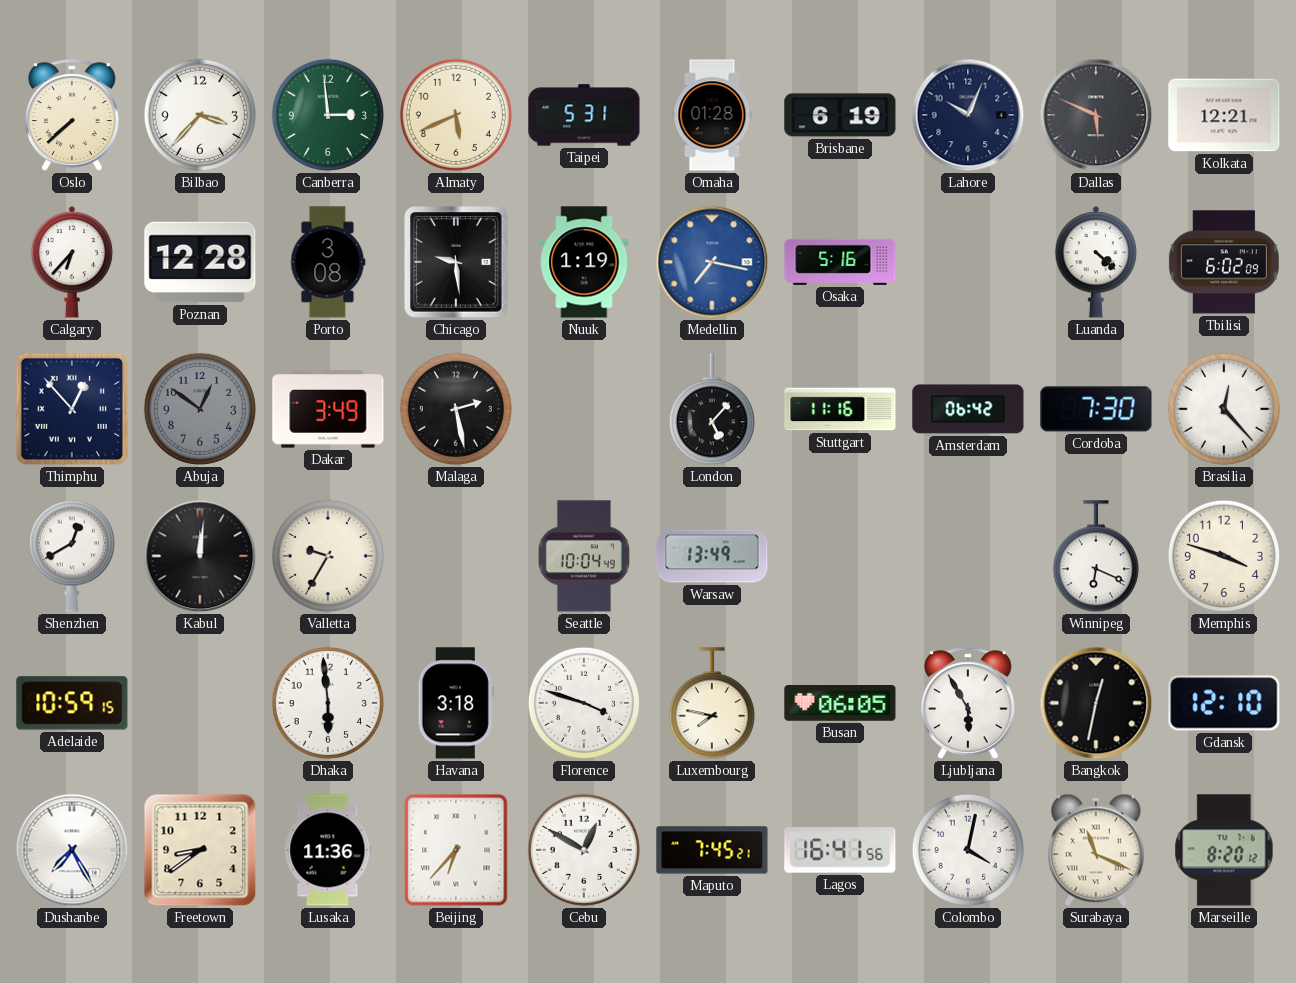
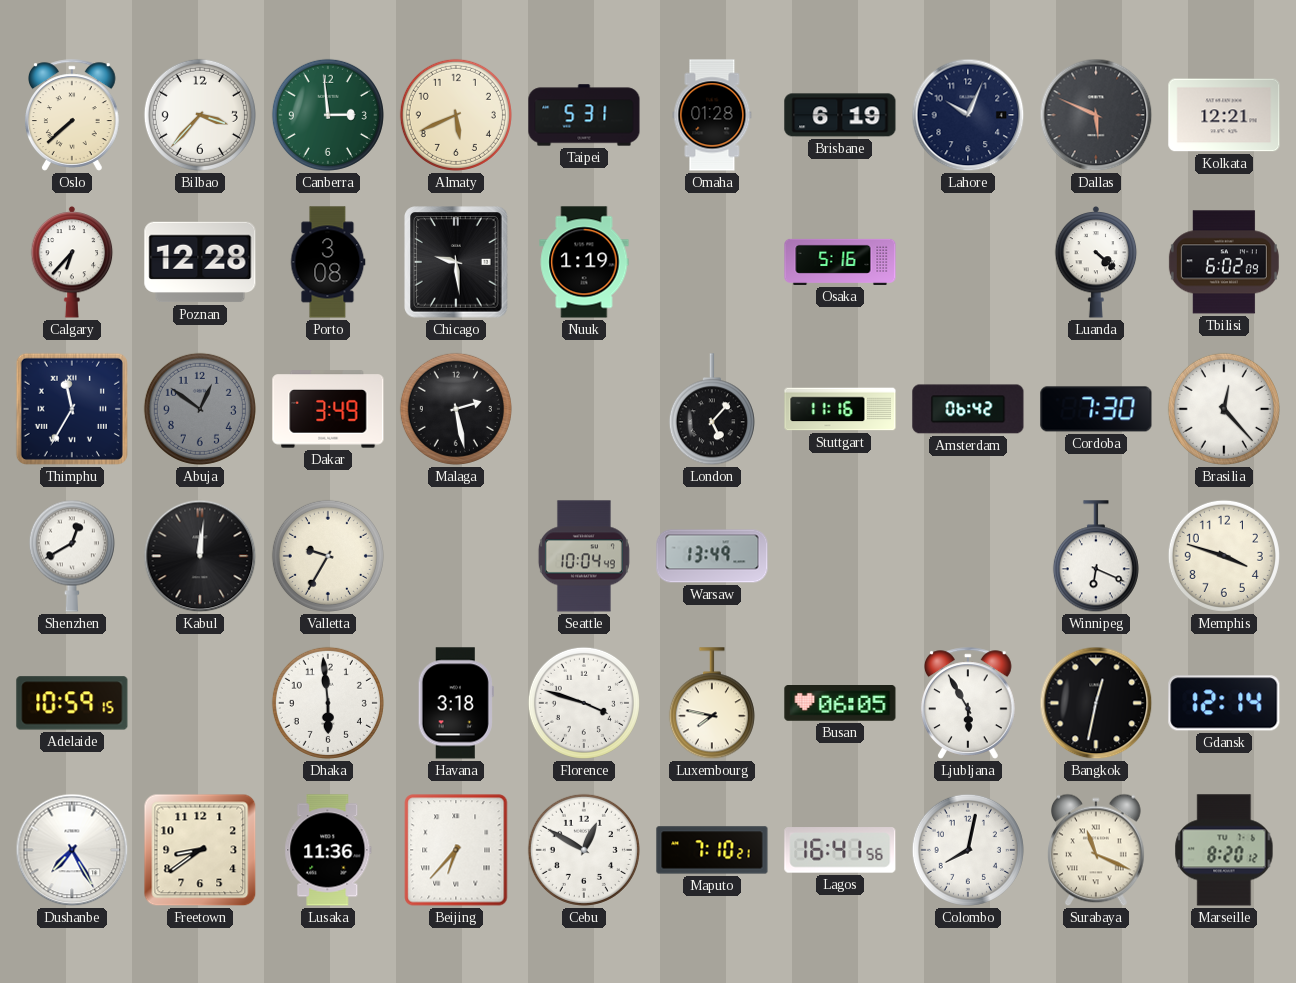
Medellin: 7:17 -> none
Thimphu: 12:53 -> 11:35
Gdansk: 12:10 -> 12:14
Maputo: 7:45 -> 7:10
Colombo: 4:02 -> 8:02
